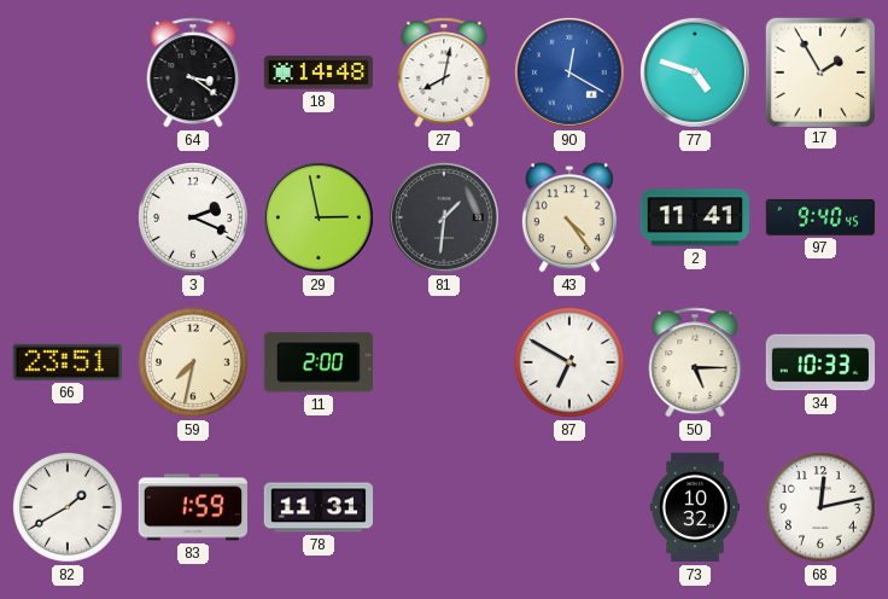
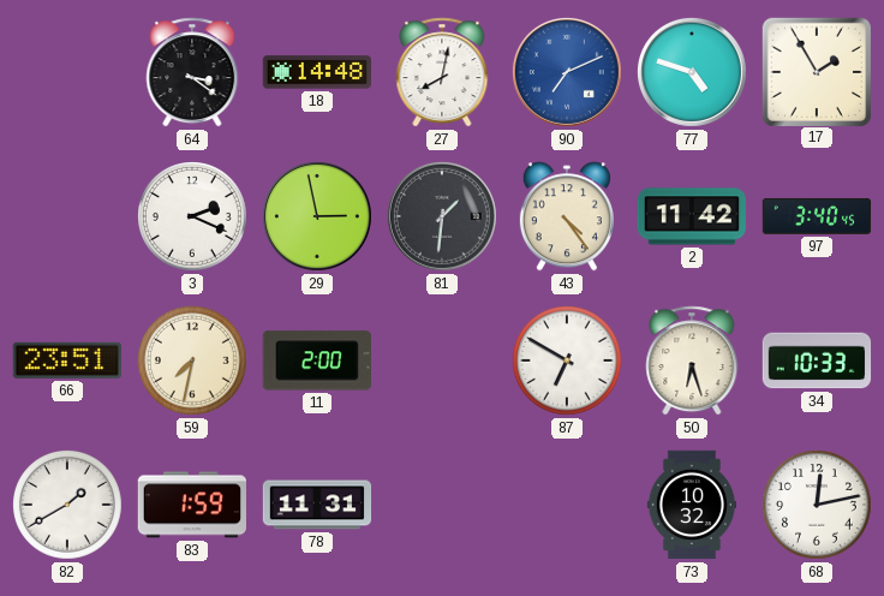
90: 12:20 -> 7:11
2: 11:41 -> 11:42
97: 9:40 -> 3:40
50: 5:15 -> 6:27
